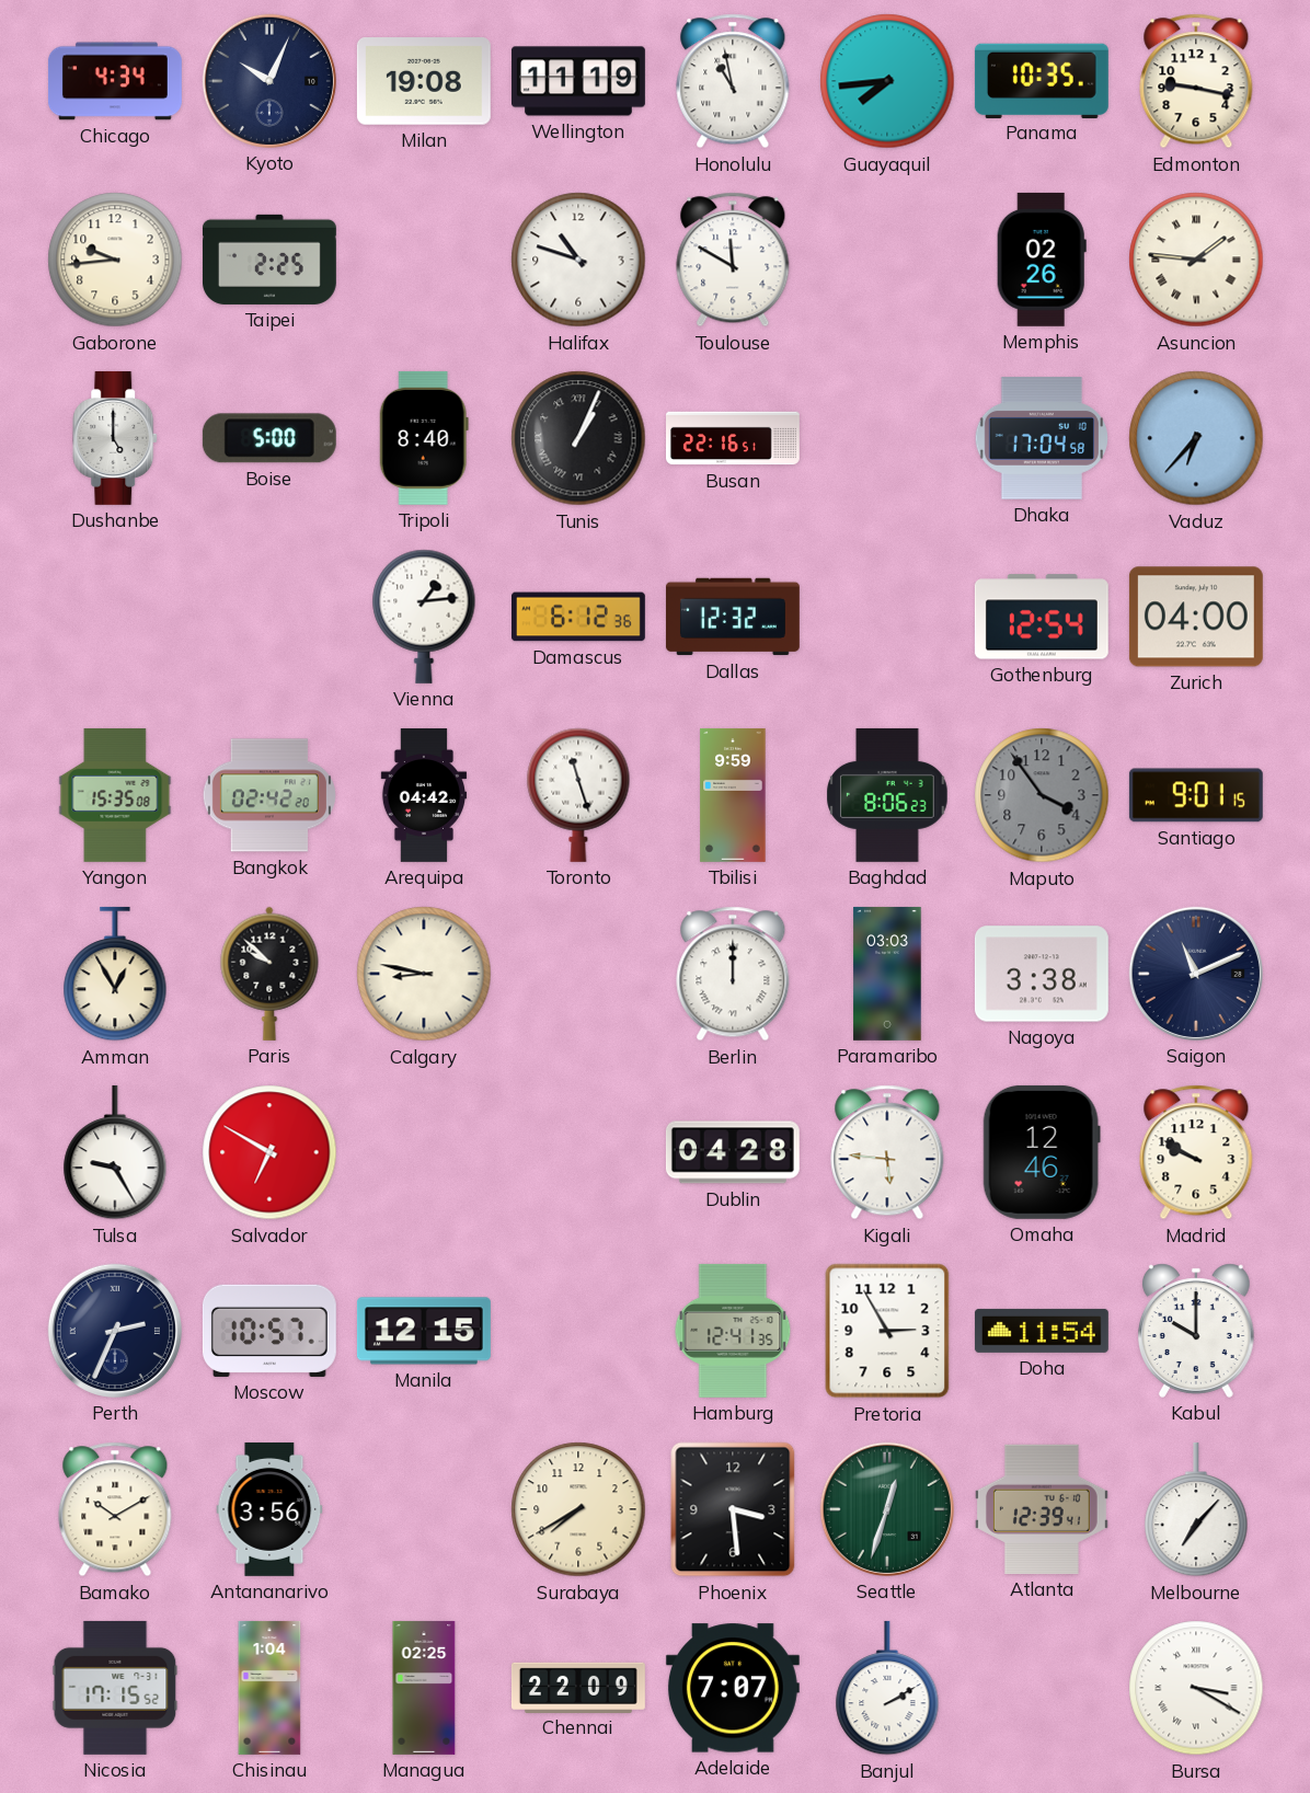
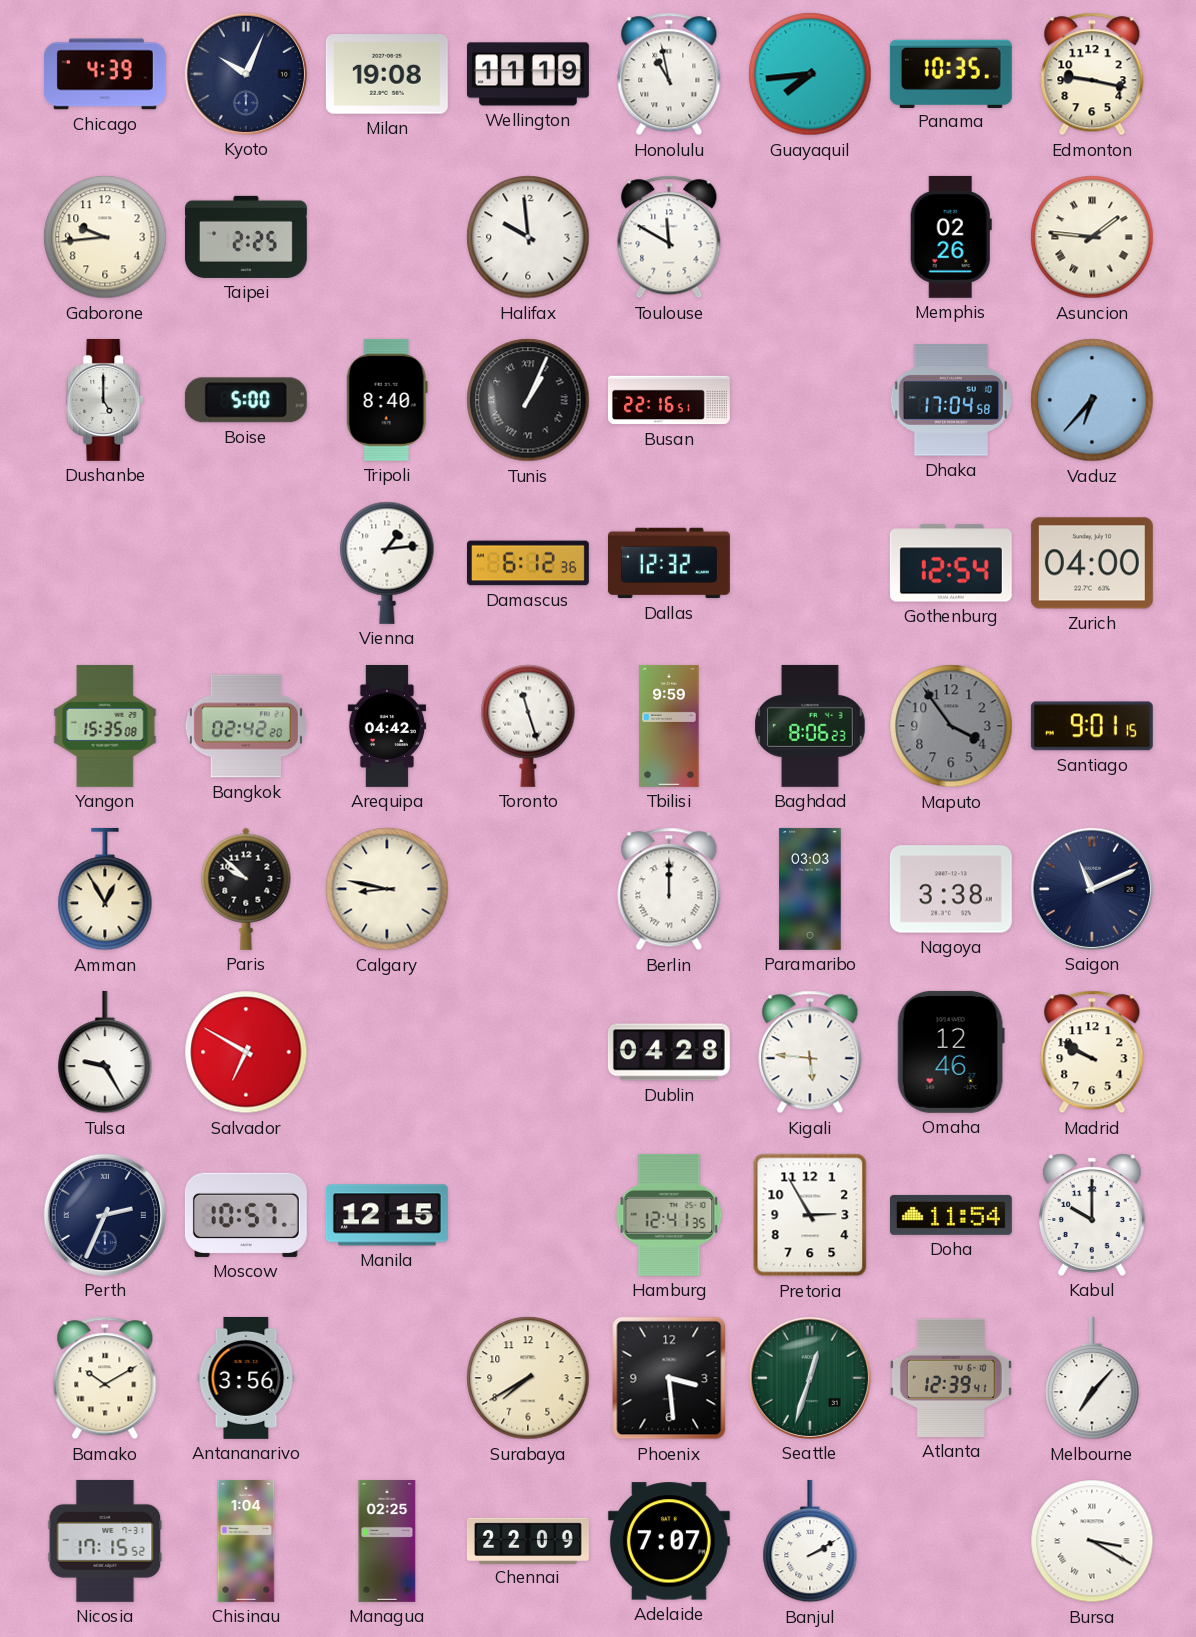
Chicago: 4:34 -> 4:39
Halifax: 10:48 -> 9:59
